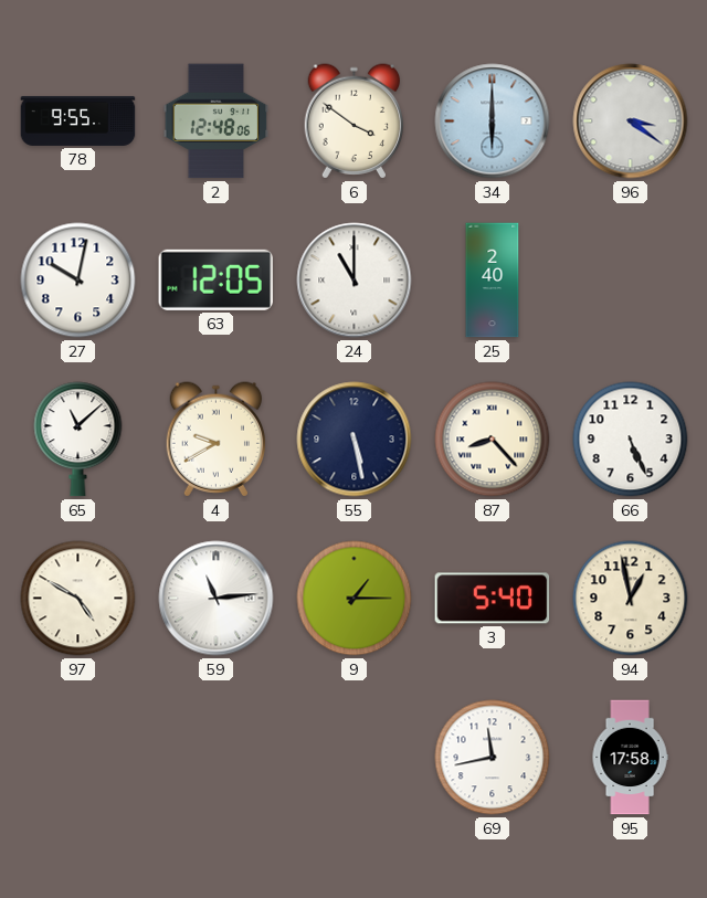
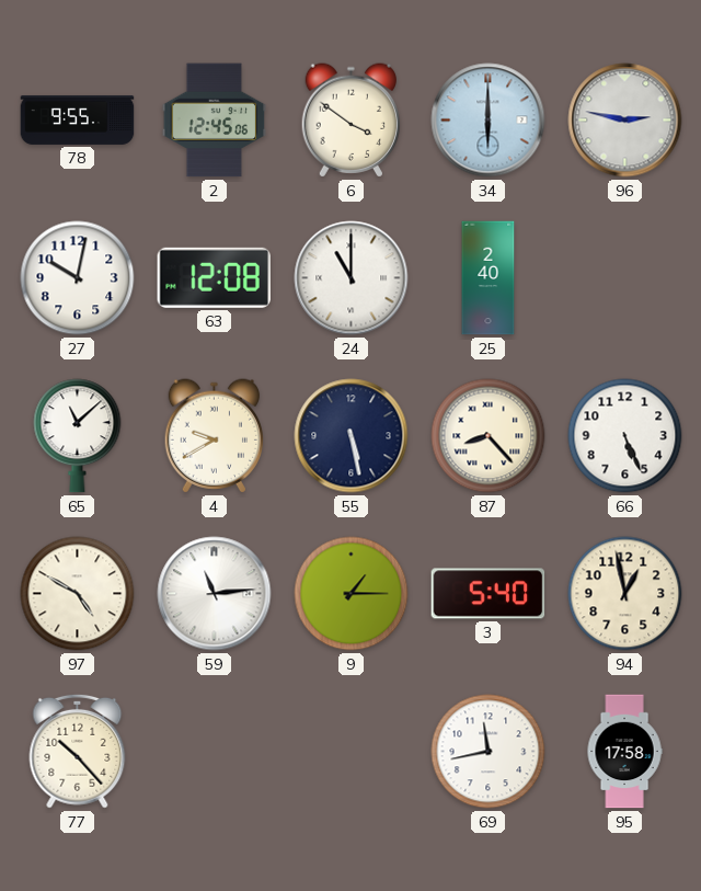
2: 12:48 -> 12:45
96: 3:21 -> 2:47
63: 12:05 -> 12:08
77: none -> 10:23
